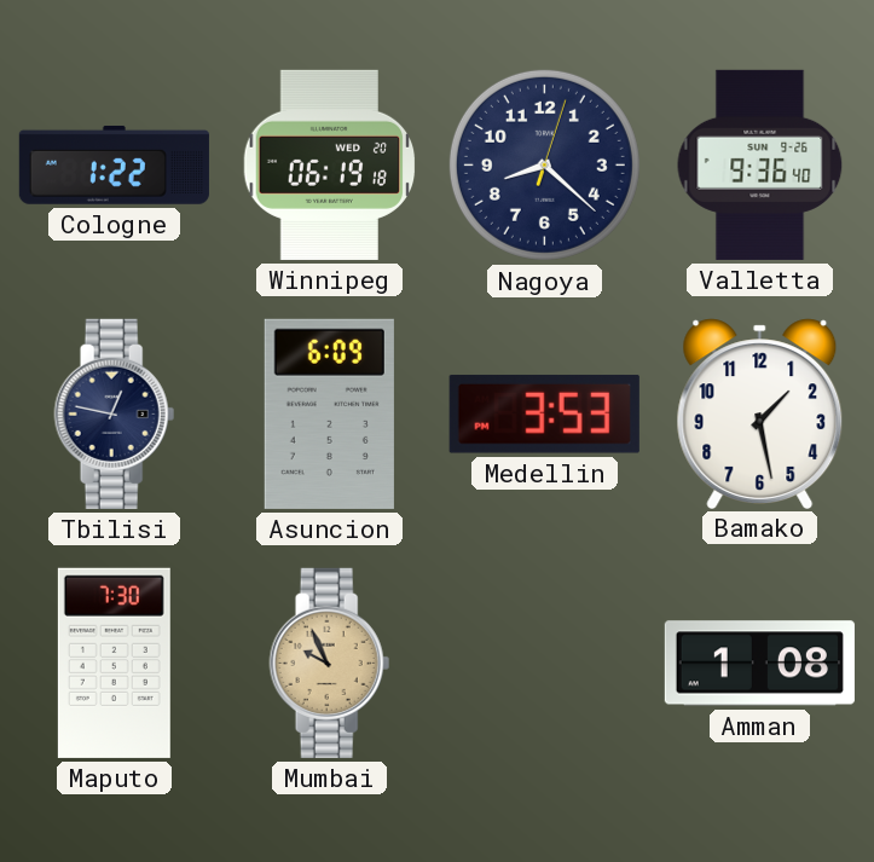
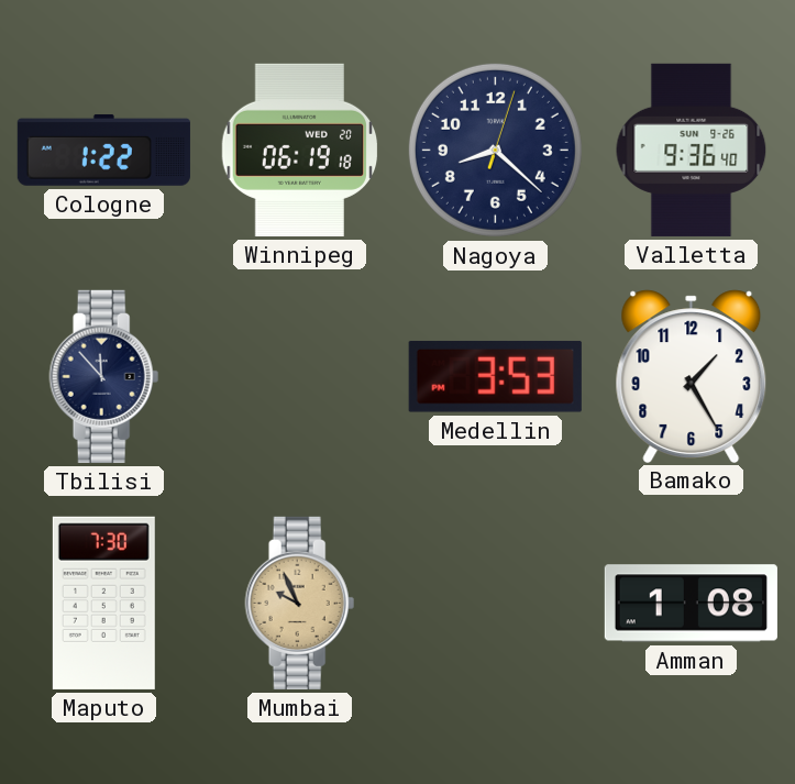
Tbilisi: 12:47 -> 11:53
Asuncion: 6:09 -> none
Bamako: 1:28 -> 1:25
